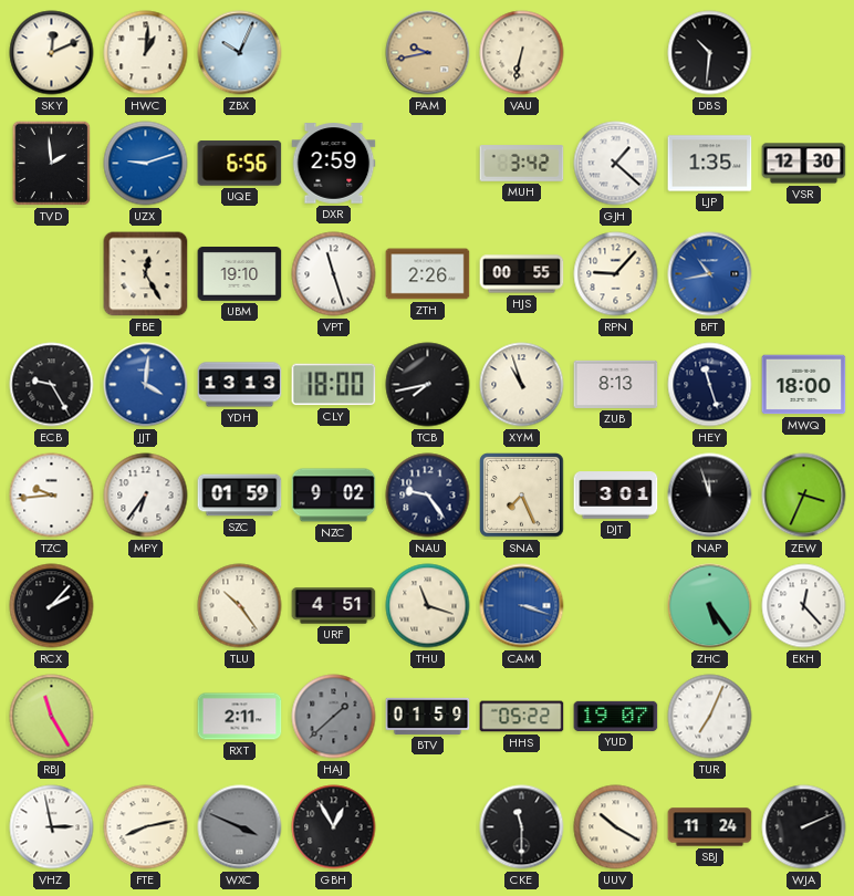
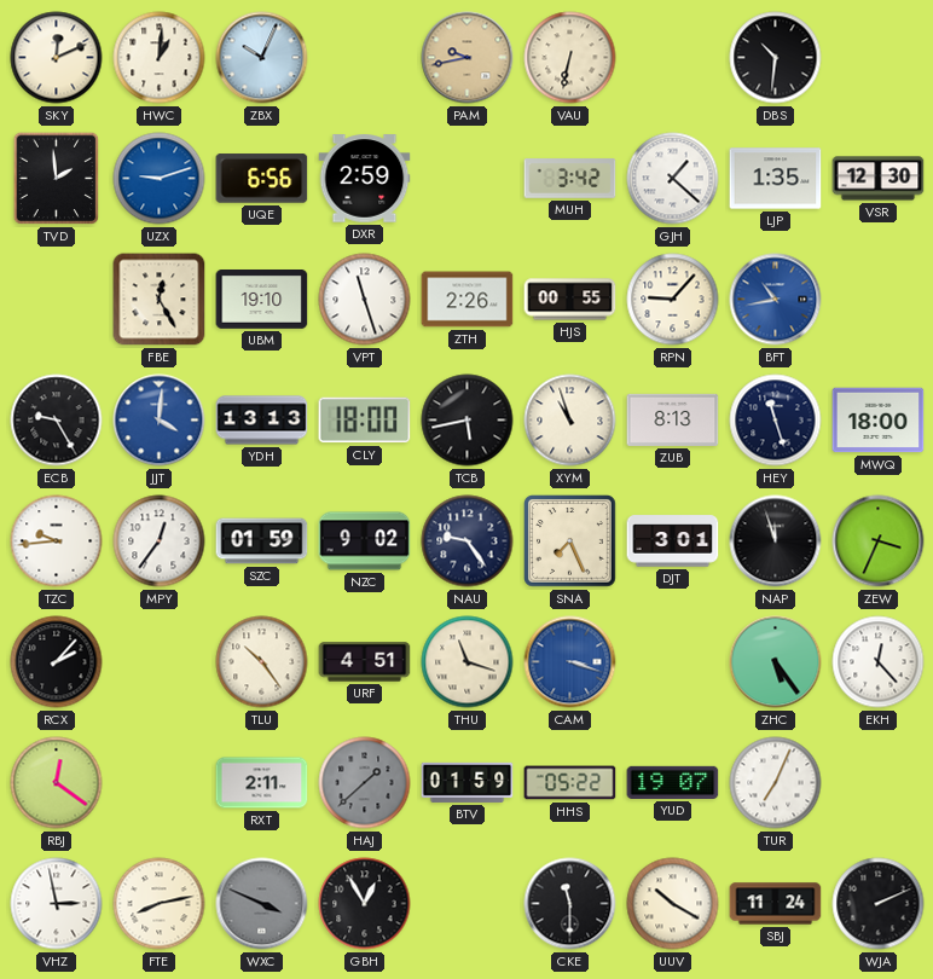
TCB: 7:43 -> 5:43
MPY: 6:36 -> 12:36
RBJ: 11:25 -> 12:21
